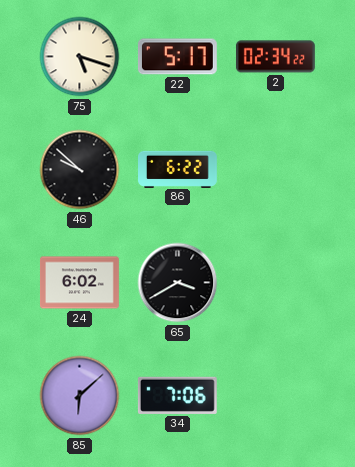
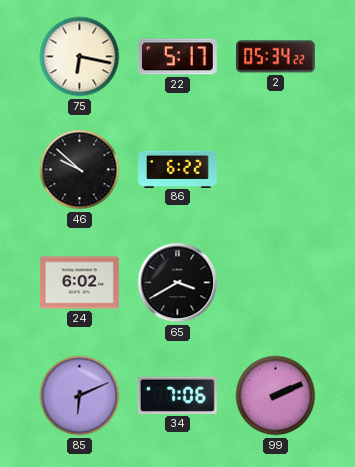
75: 5:18 -> 6:17
2: 02:34 -> 05:34
85: 6:08 -> 6:11
99: none -> 2:11
